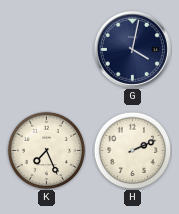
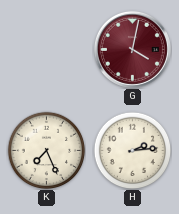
G dial: navy -> burgundy
H: 2:11 -> 2:14
